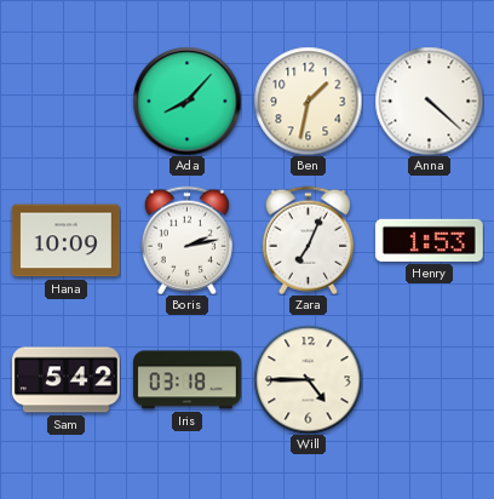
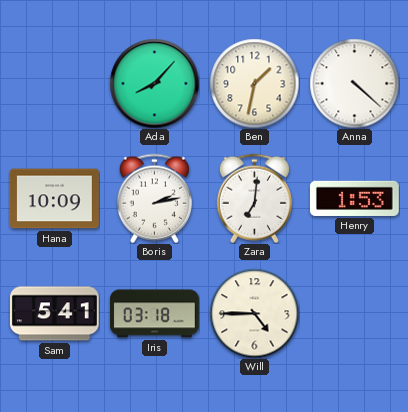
Zara: 7:04 -> 7:01
Sam: 5:42 -> 5:41
